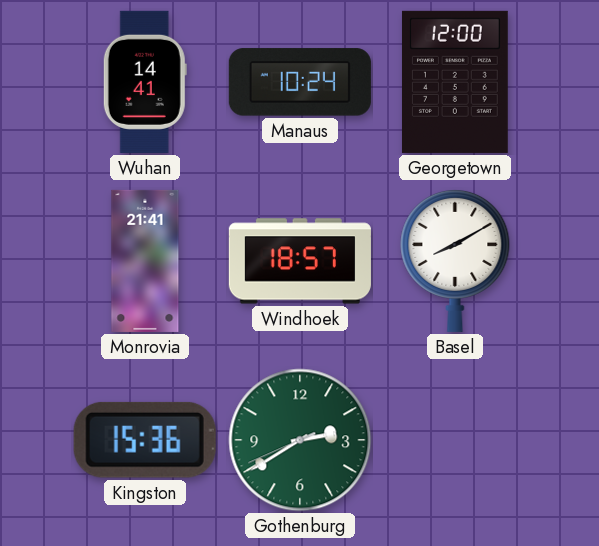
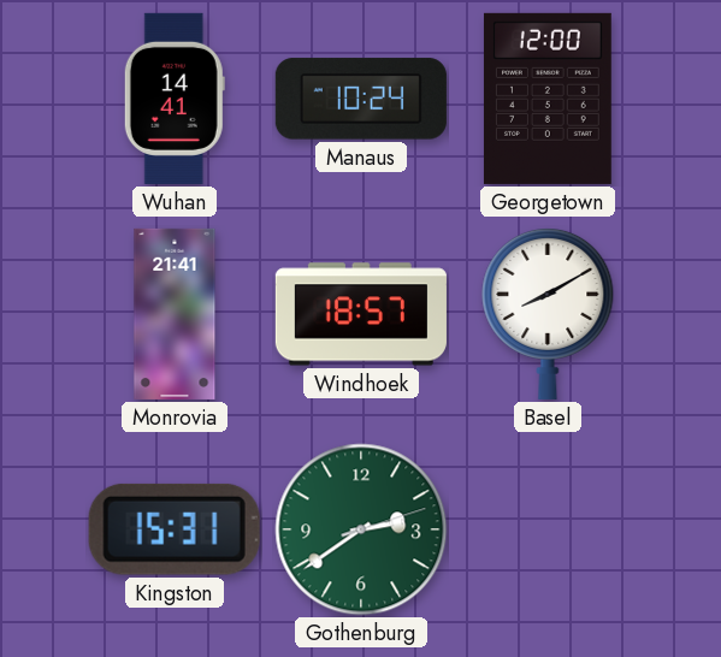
Kingston: 15:36 -> 15:31
Gothenburg: 2:39:41 -> 2:39:12
